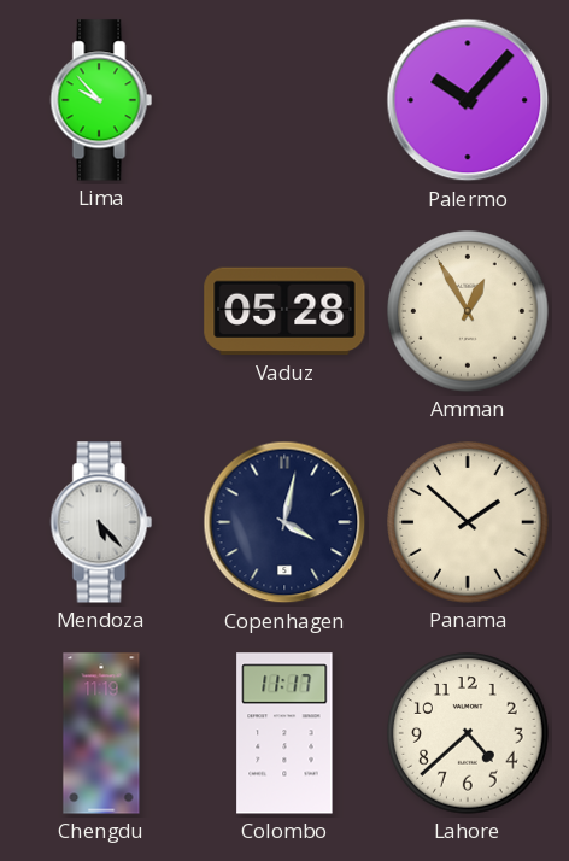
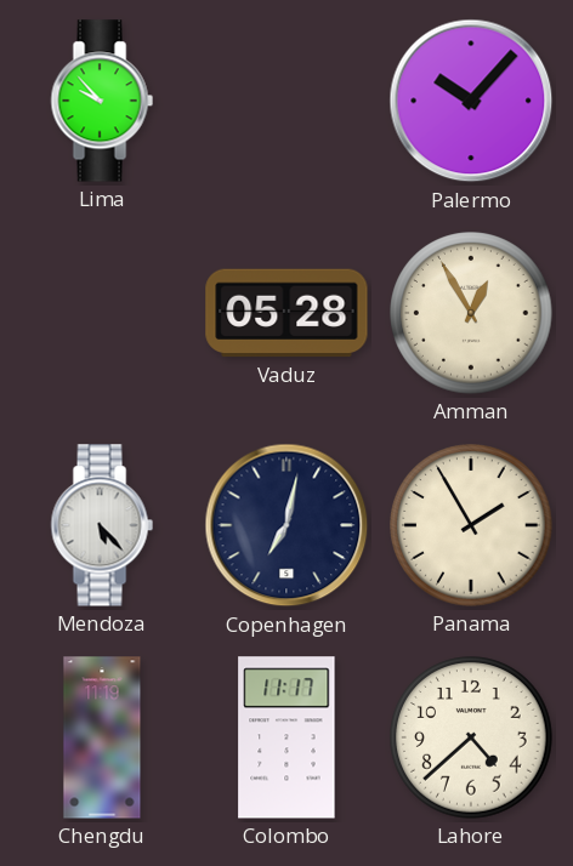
Copenhagen: 4:02 -> 7:02
Panama: 1:52 -> 1:55
